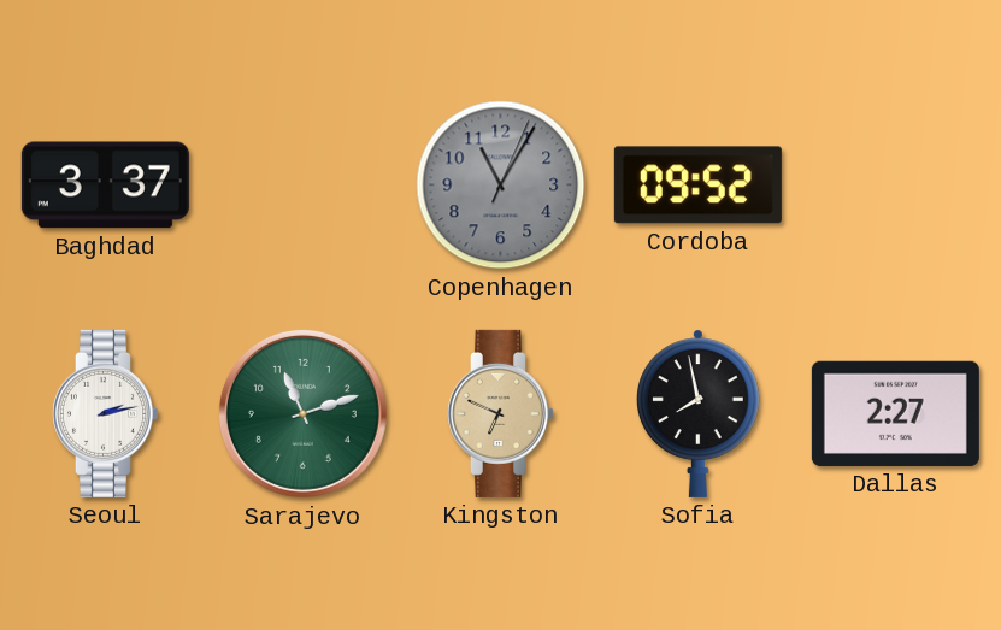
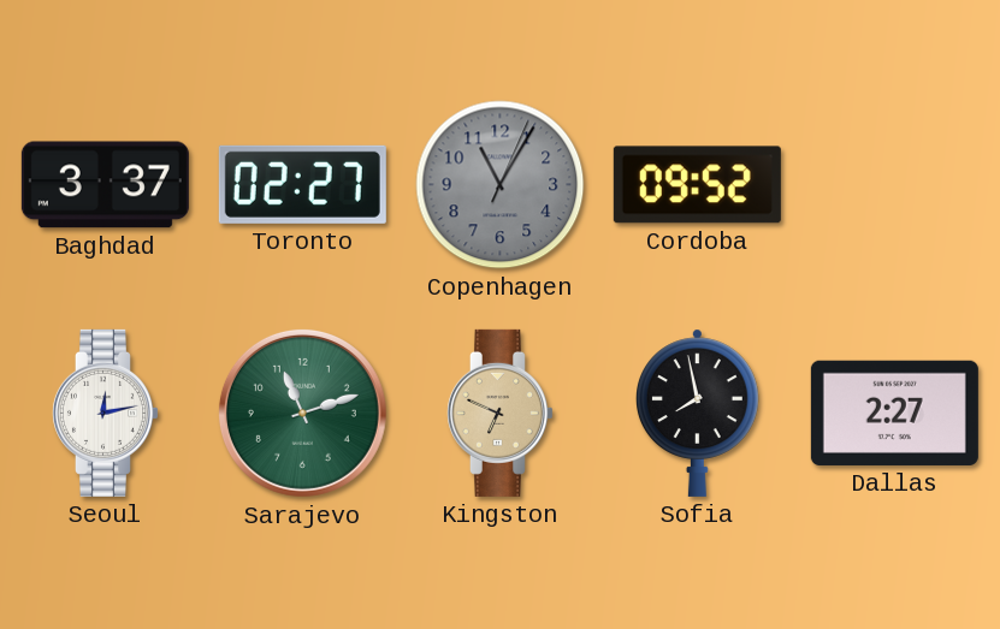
Toronto: none -> 02:27
Seoul: 2:13 -> 12:13
